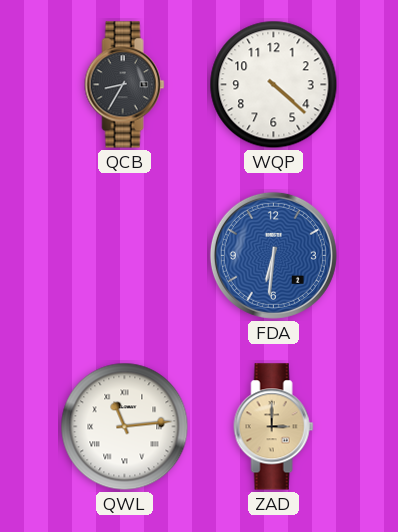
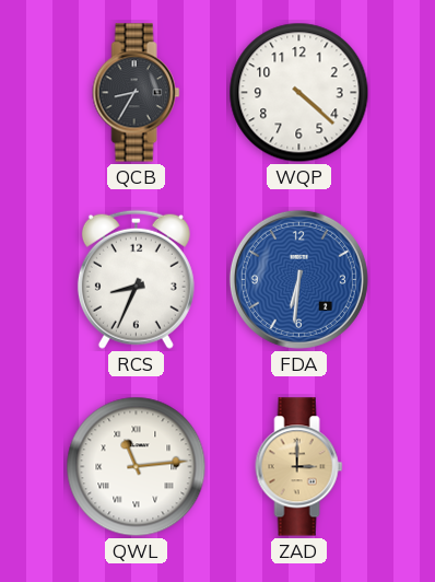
RCS: none -> 8:34
